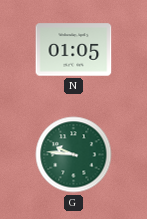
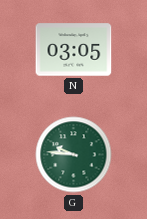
N: 01:05 -> 03:05
